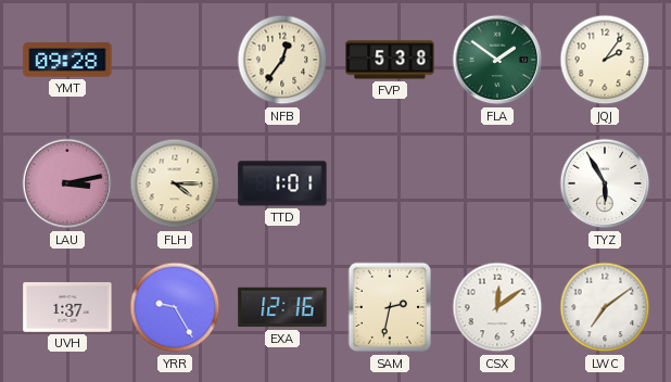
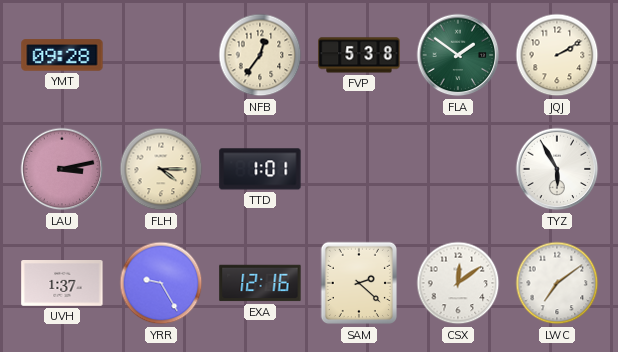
JQJ: 2:06 -> 2:10
SAM: 2:32 -> 2:22
